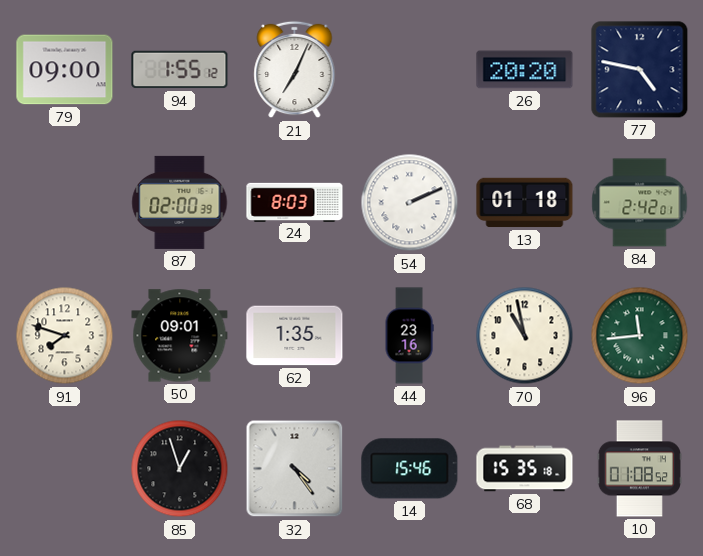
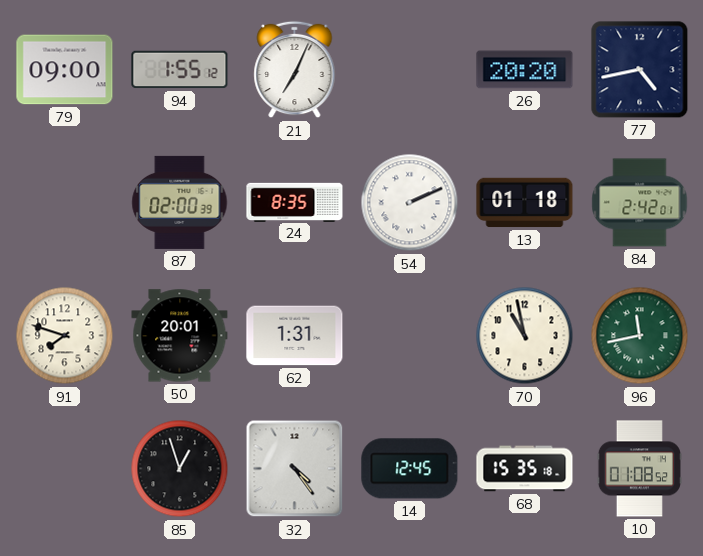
77: 4:47 -> 4:43
24: 8:03 -> 8:35
50: 09:01 -> 20:01
62: 1:35 -> 1:31
44: 23:16 -> none
96: 11:44 -> 11:43
14: 15:46 -> 12:45
